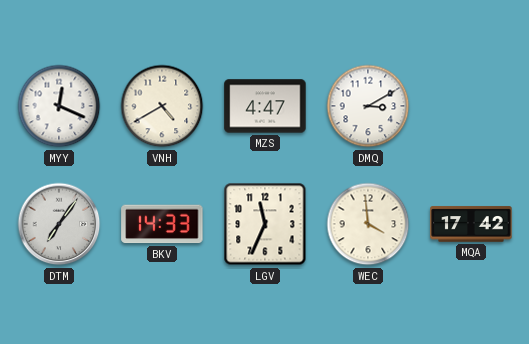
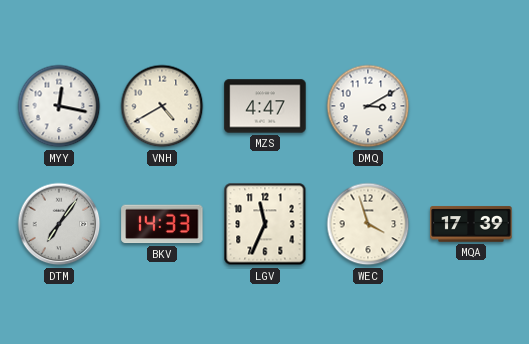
MYY: 12:19 -> 12:17
WEC: 3:59 -> 3:57
MQA: 17:42 -> 17:39
